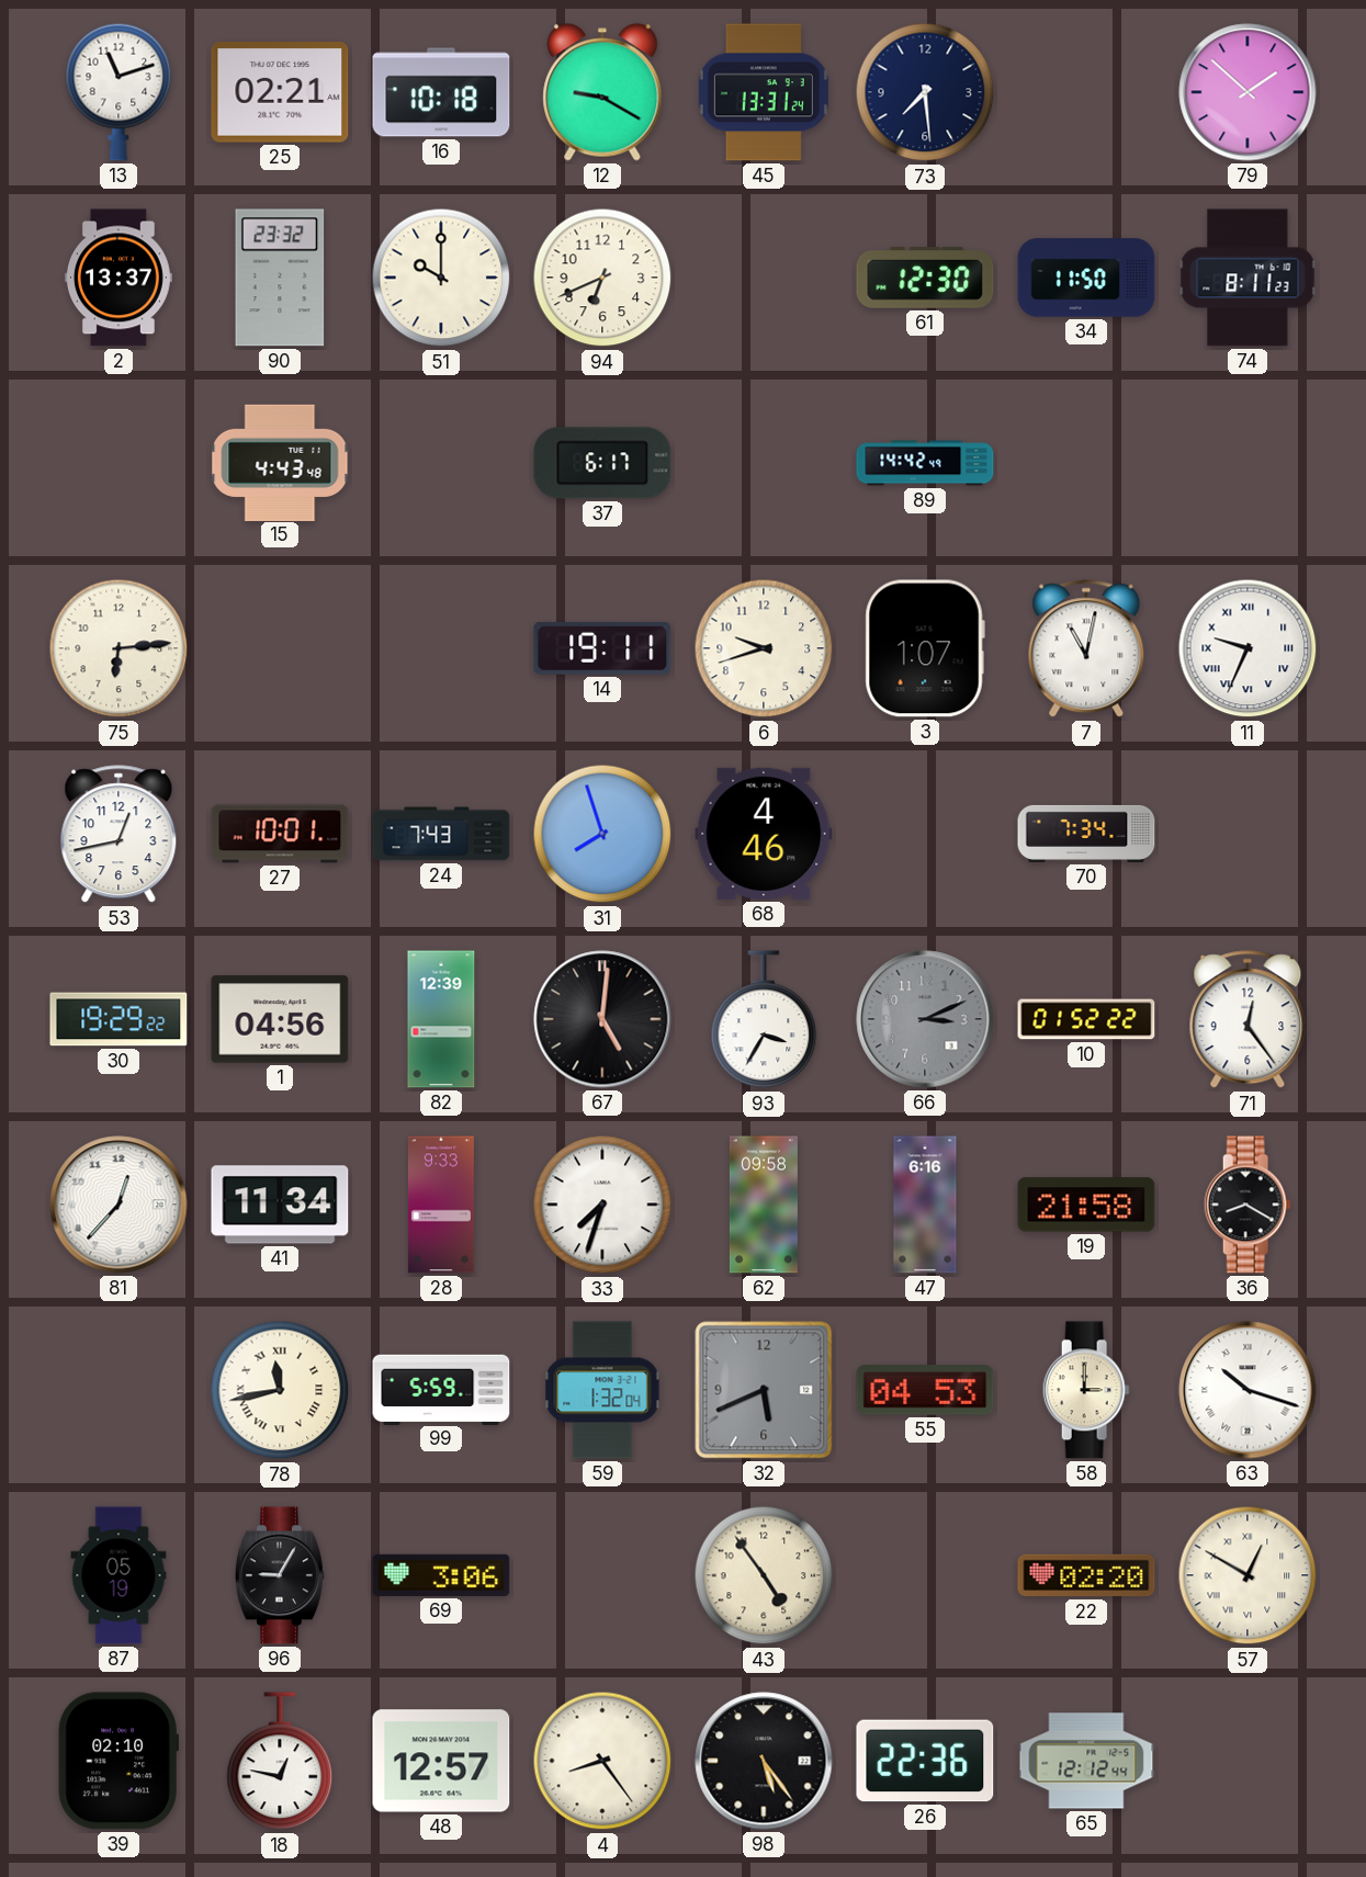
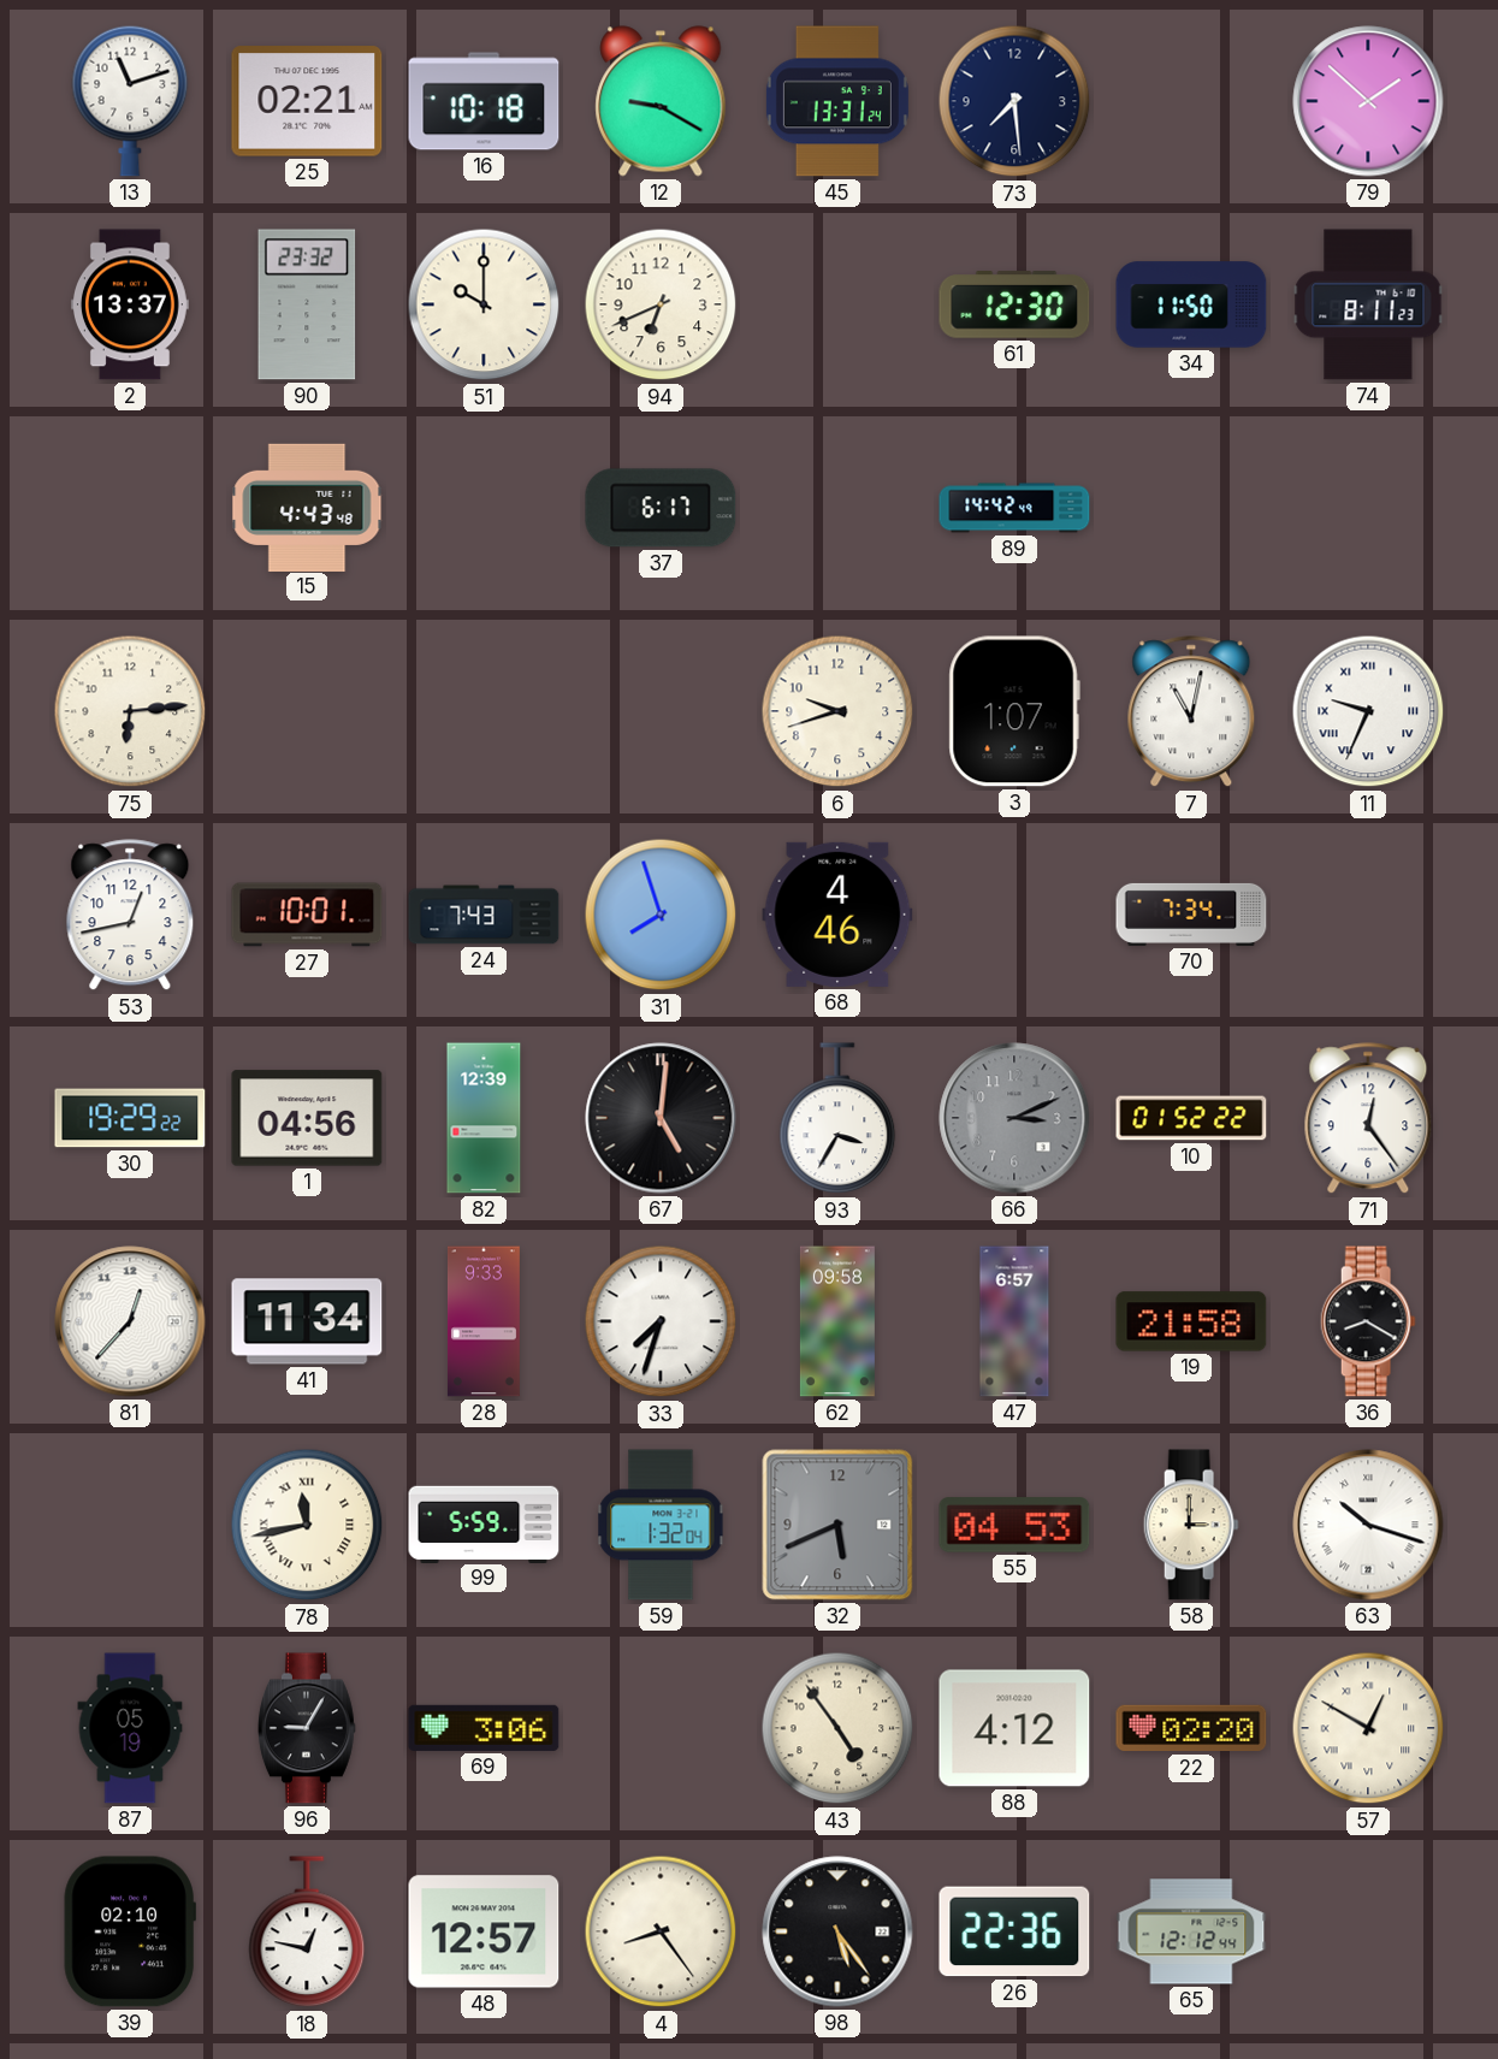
14: 19:11 -> none
47: 6:16 -> 6:57
88: none -> 4:12
